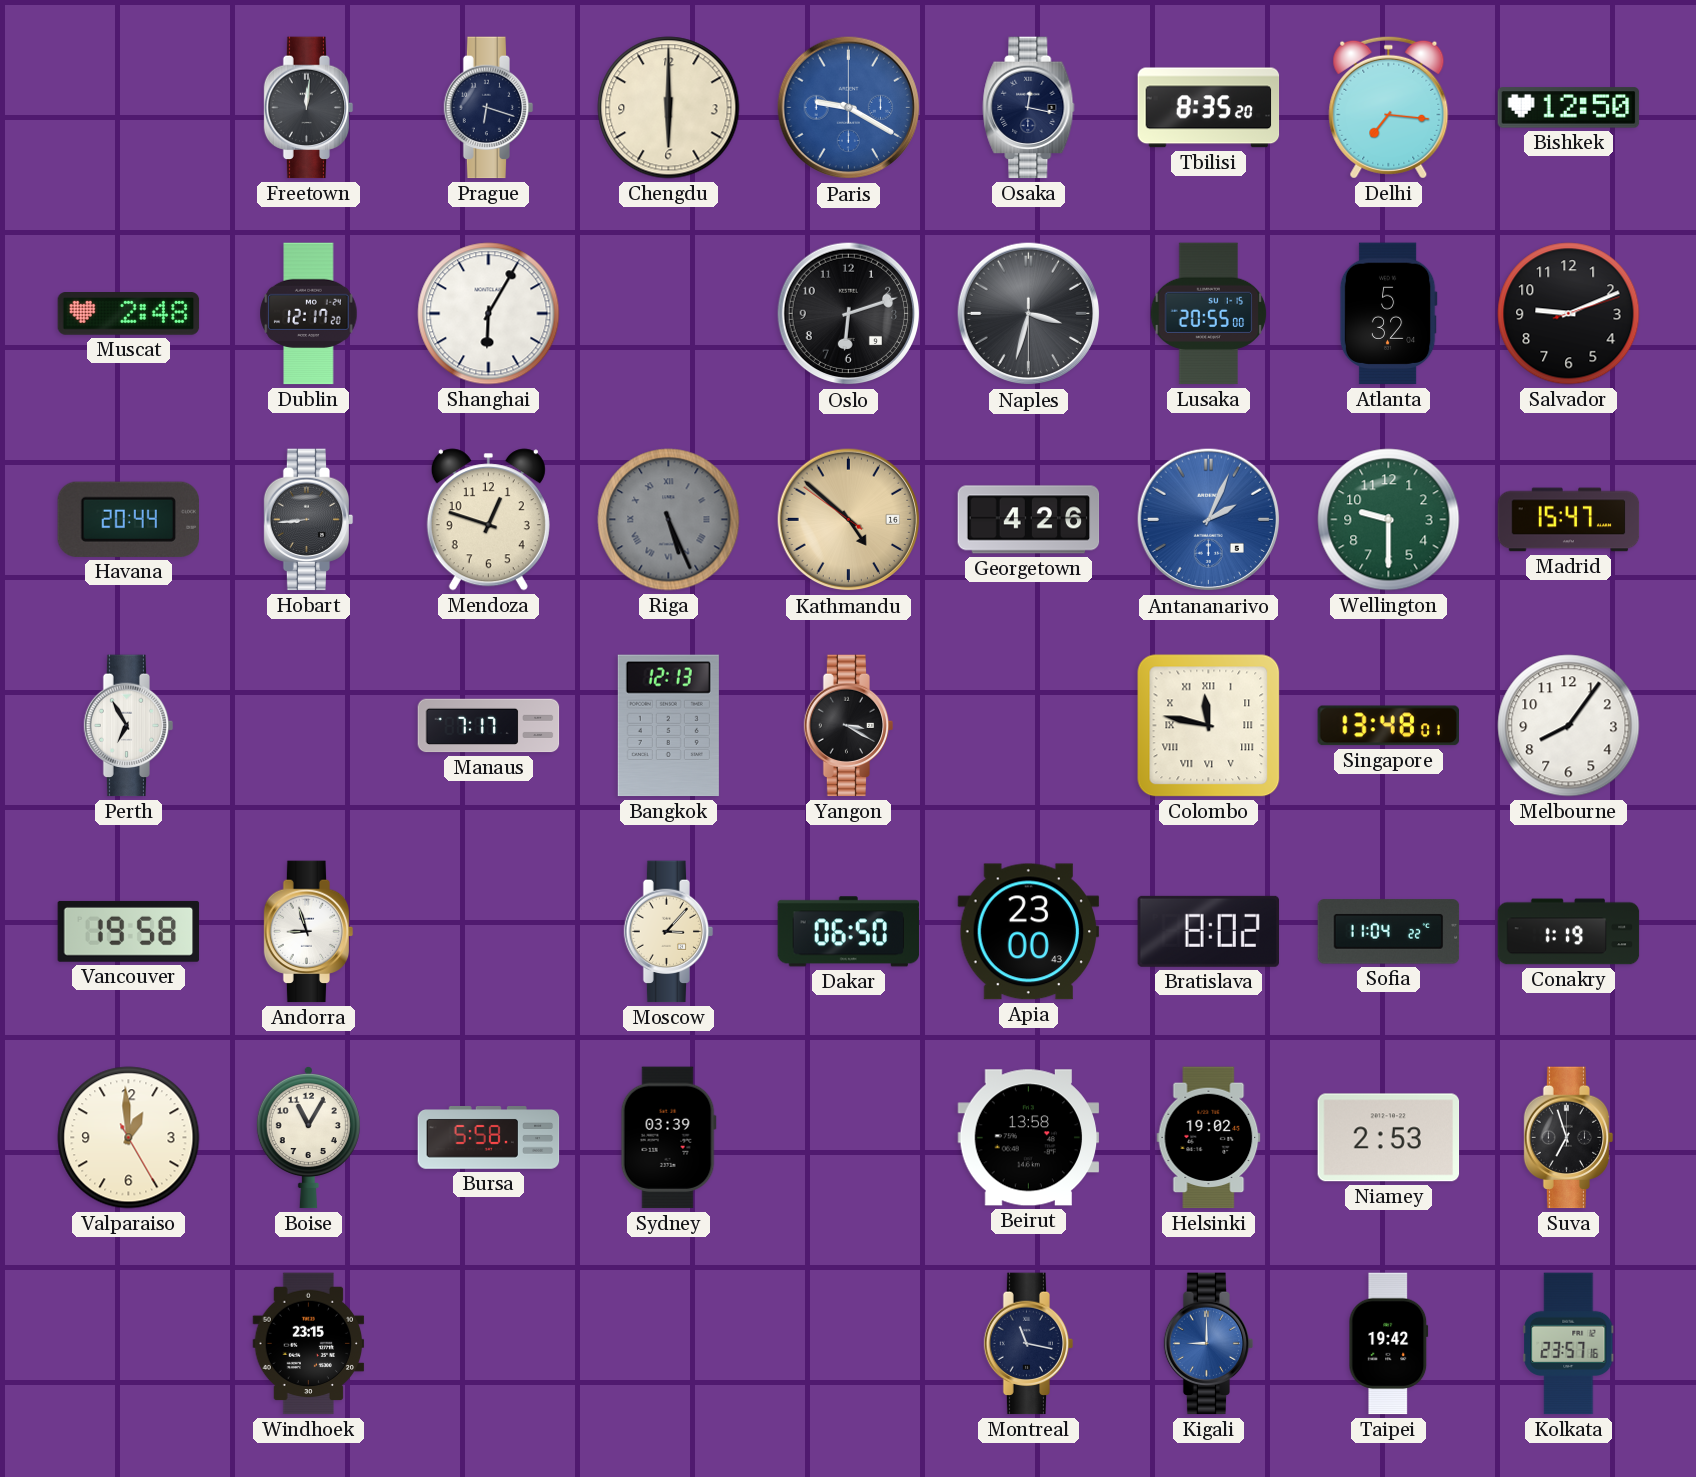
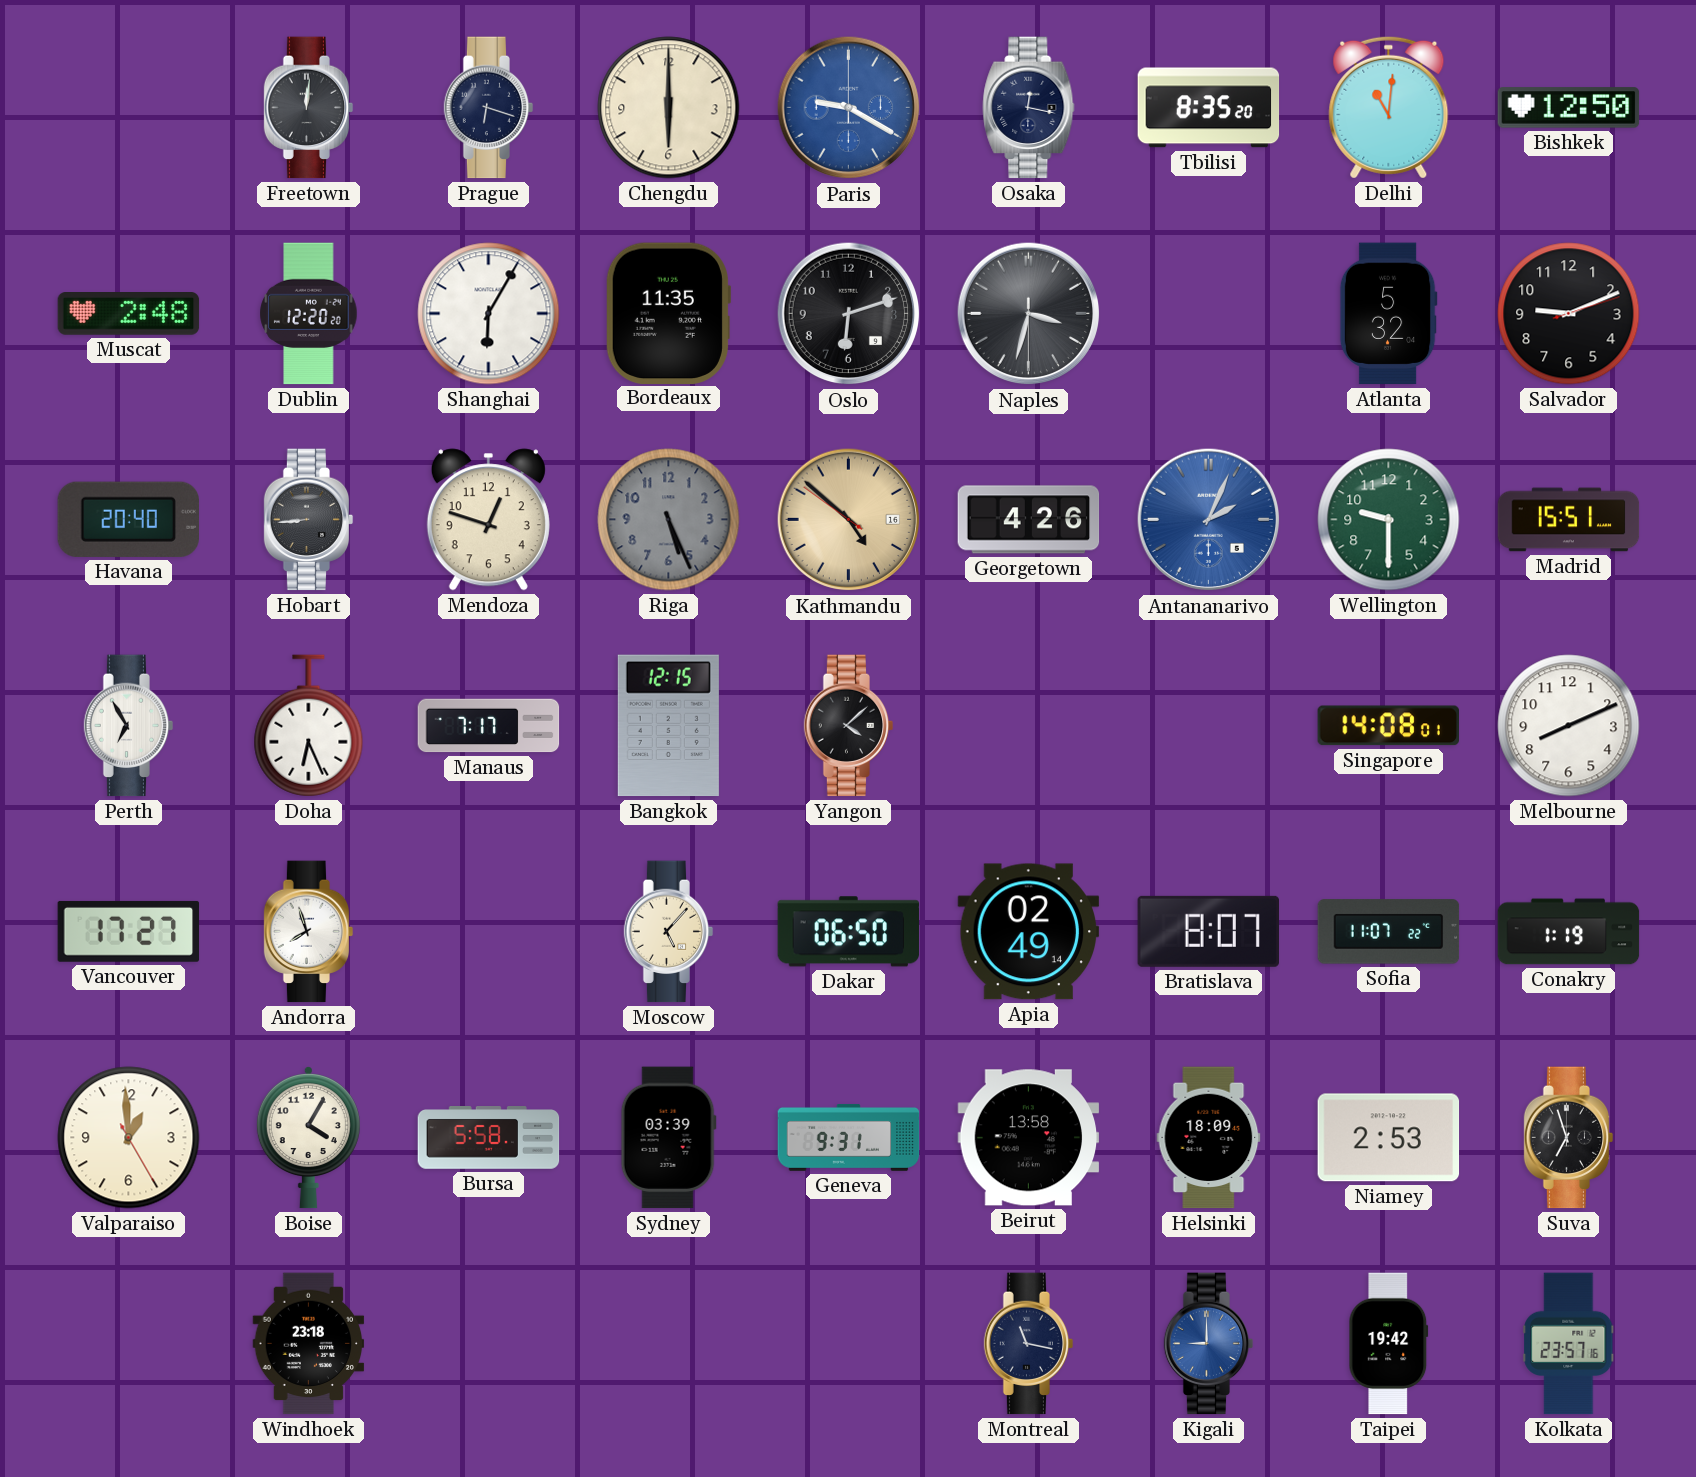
Delhi: 7:16 -> 11:01
Dublin: 12:17 -> 12:20
Bordeaux: none -> 11:35
Lusaka: 20:55 -> none
Havana: 20:44 -> 20:40
Riga numerals: Roman -> Arabic
Madrid: 15:47 -> 15:51
Doha: none -> 6:26
Bangkok: 12:13 -> 12:15
Yangon: 3:20 -> 4:08
Colombo: 11:47 -> none
Singapore: 13:48 -> 14:08
Melbourne: 8:06 -> 8:11
Vancouver: 19:58 -> 17:27
Andorra: 8:57 -> 7:57
Moscow: 3:07 -> 5:07
Apia: 23:00 -> 02:49
Bratislava: 8:02 -> 8:07
Sofia: 11:04 -> 11:07
Boise: 11:05 -> 4:05
Geneva: none -> 9:31
Helsinki: 19:02 -> 18:09
Windhoek: 23:15 -> 23:18
